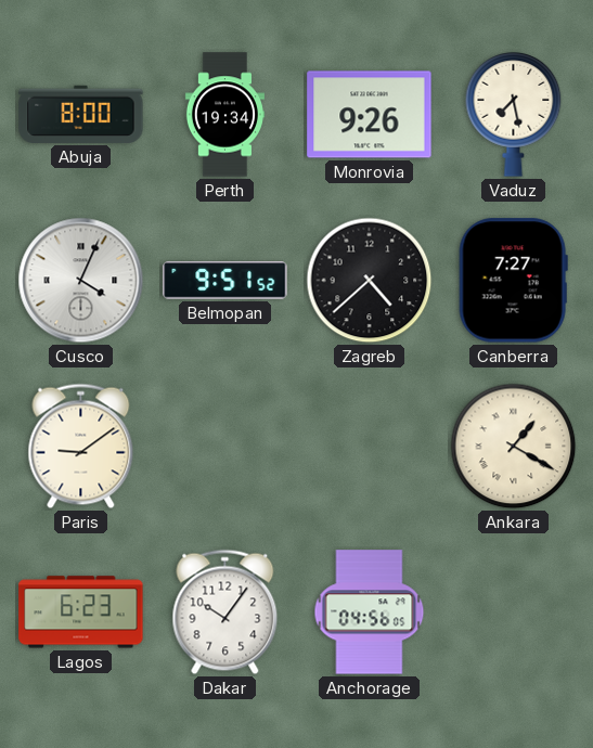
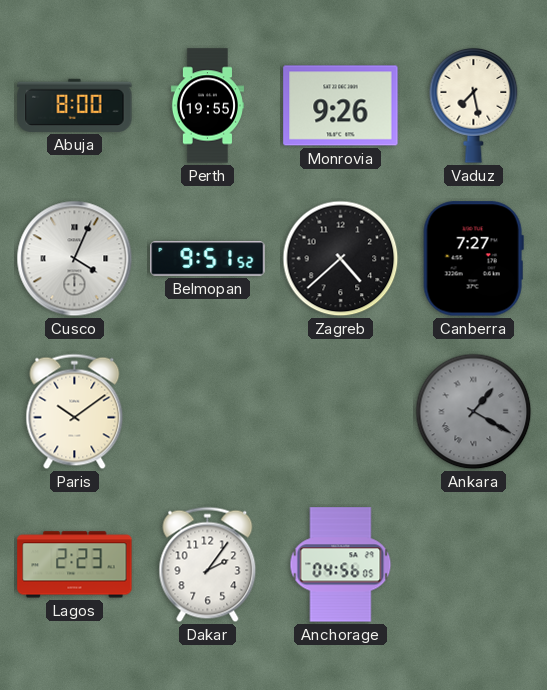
Perth: 19:34 -> 19:55
Paris: 9:09 -> 10:09
Ankara dial: cream -> grey
Lagos: 6:23 -> 2:23
Dakar: 10:06 -> 2:06
